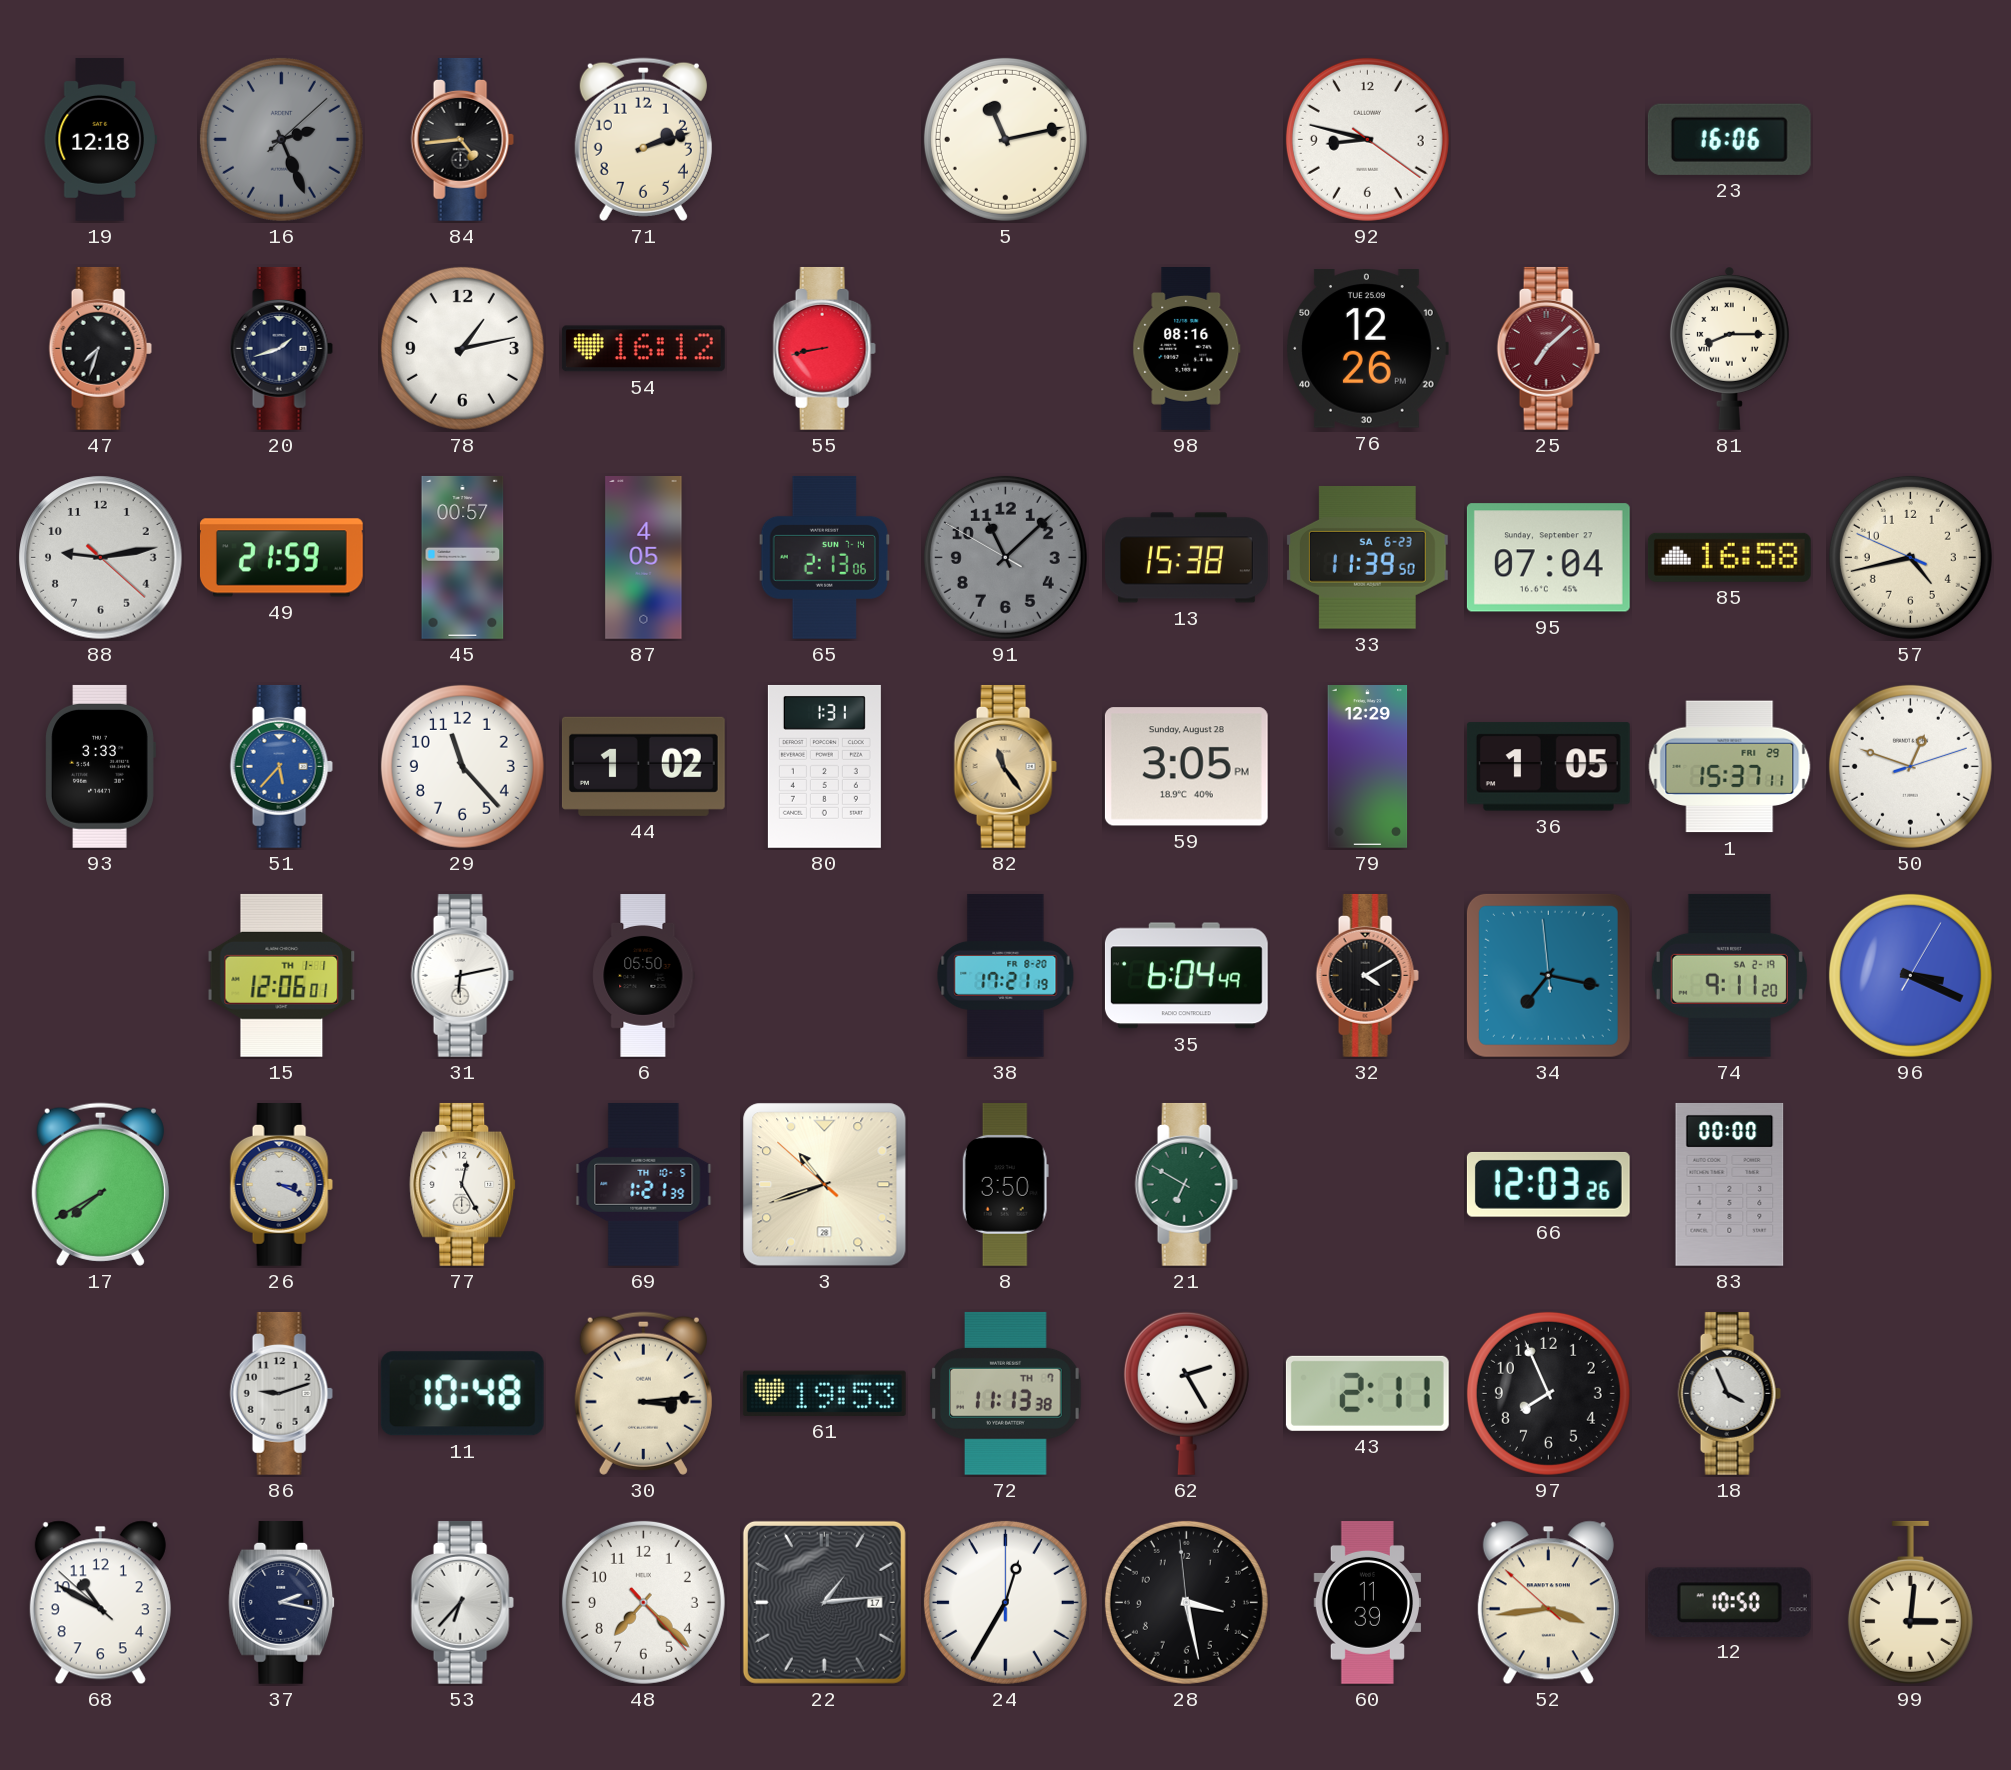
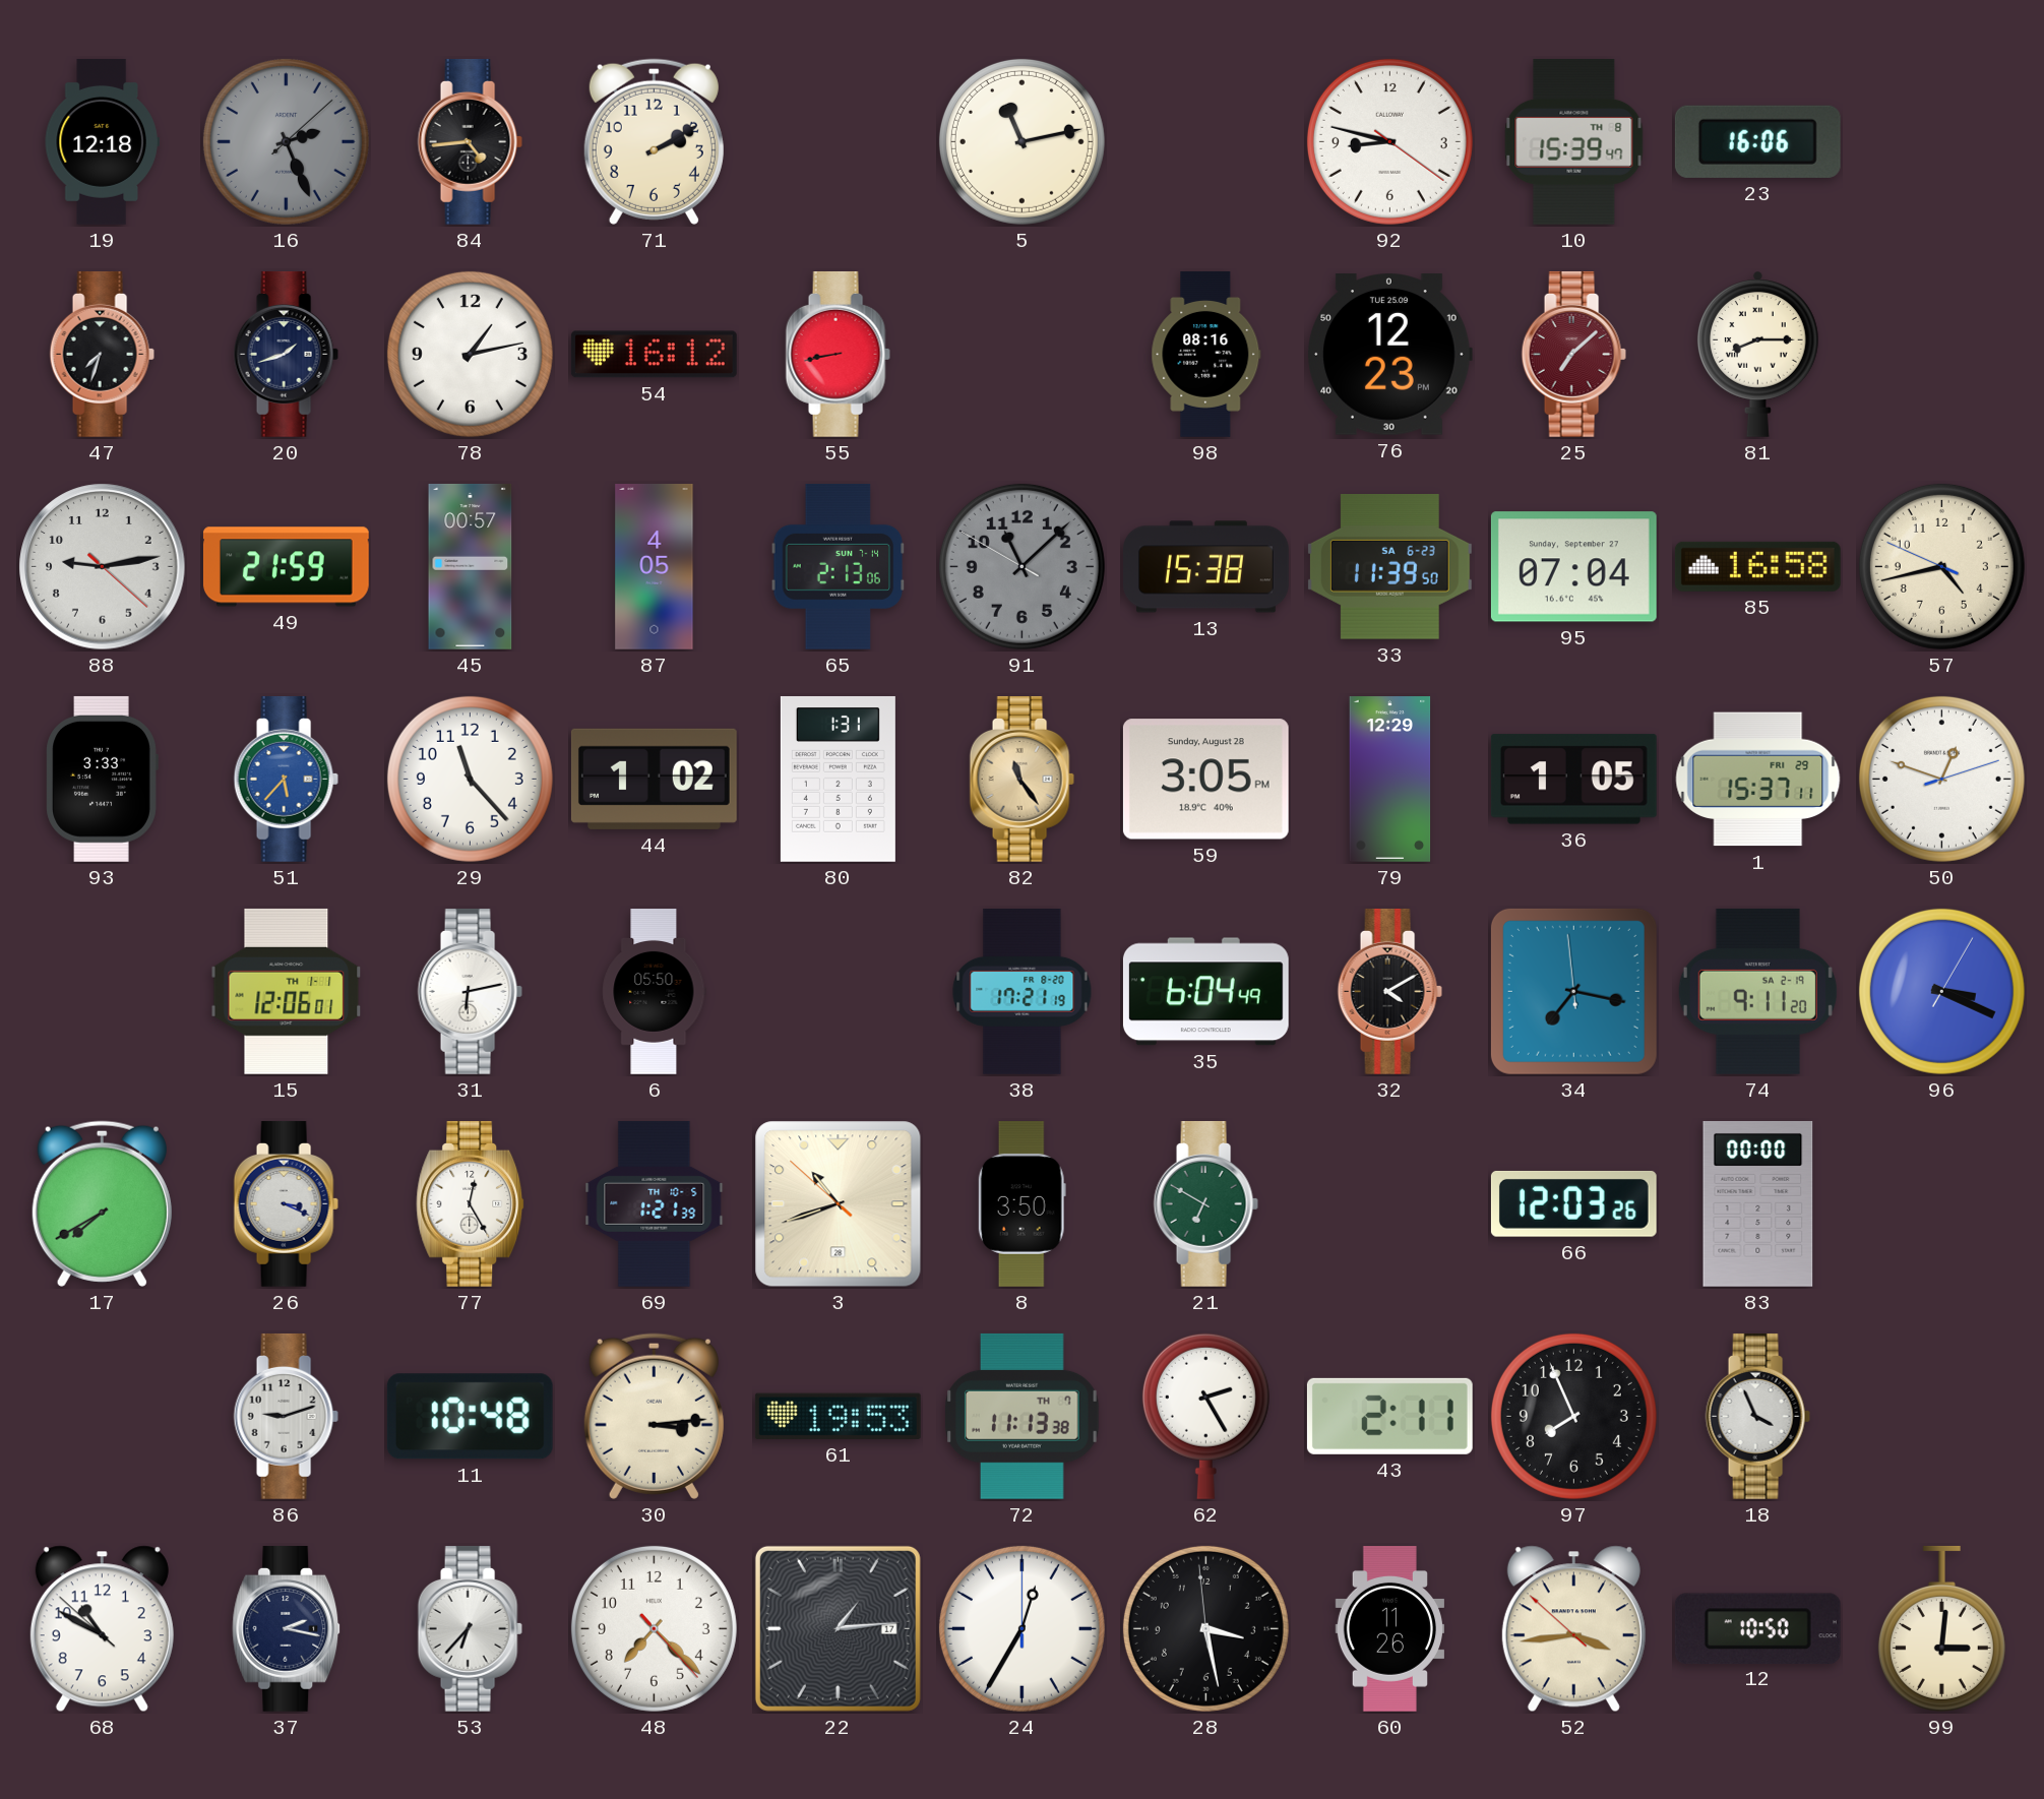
71: 2:12 -> 2:10
10: none -> 15:39
76: 12:26 -> 12:23
60: 11:39 -> 11:26
